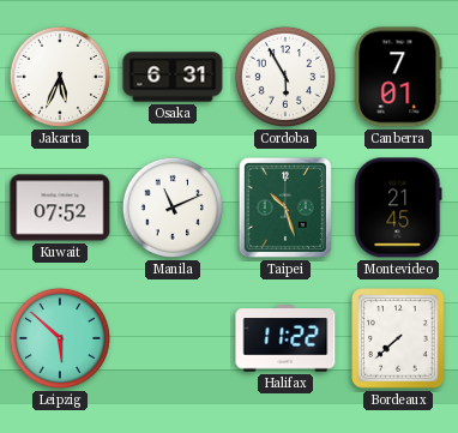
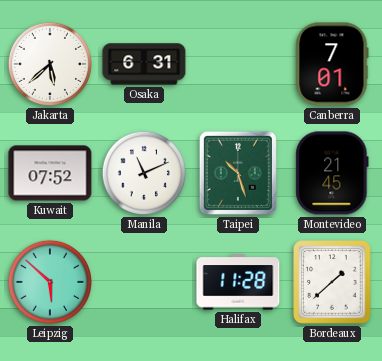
Jakarta: 5:34 -> 5:38
Cordoba: 5:55 -> none
Halifax: 11:22 -> 11:28
Bordeaux: 7:38 -> 1:38
